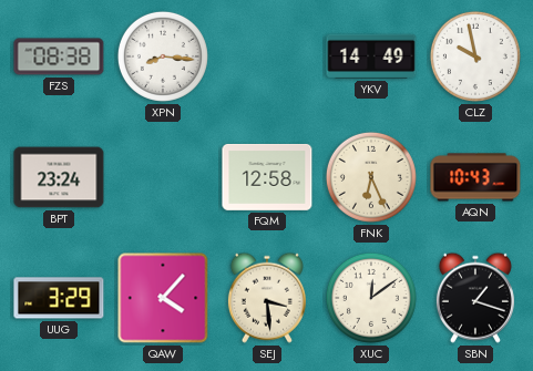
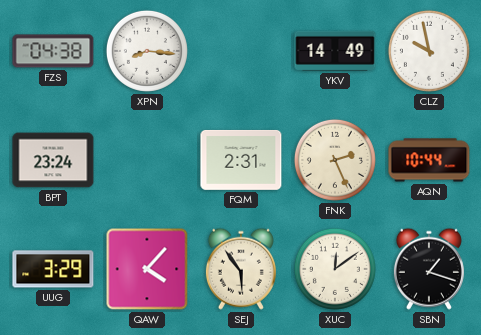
FZS: 08:38 -> 04:38
FQM: 12:58 -> 2:31
FNK: 6:26 -> 2:26
AQN: 10:43 -> 10:44
SEJ: 3:29 -> 5:54
